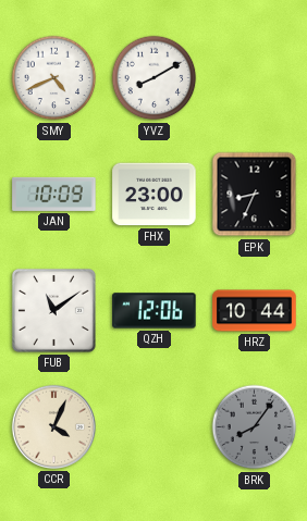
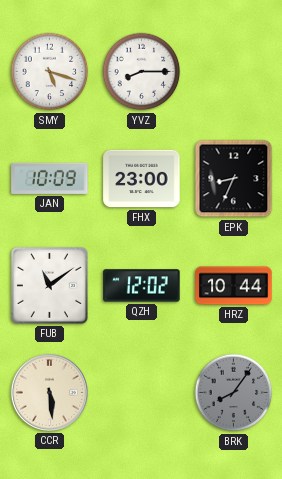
SMY: 4:41 -> 5:18
YVZ: 8:10 -> 8:15
QZH: 12:06 -> 12:02
CCR: 4:04 -> 5:29
